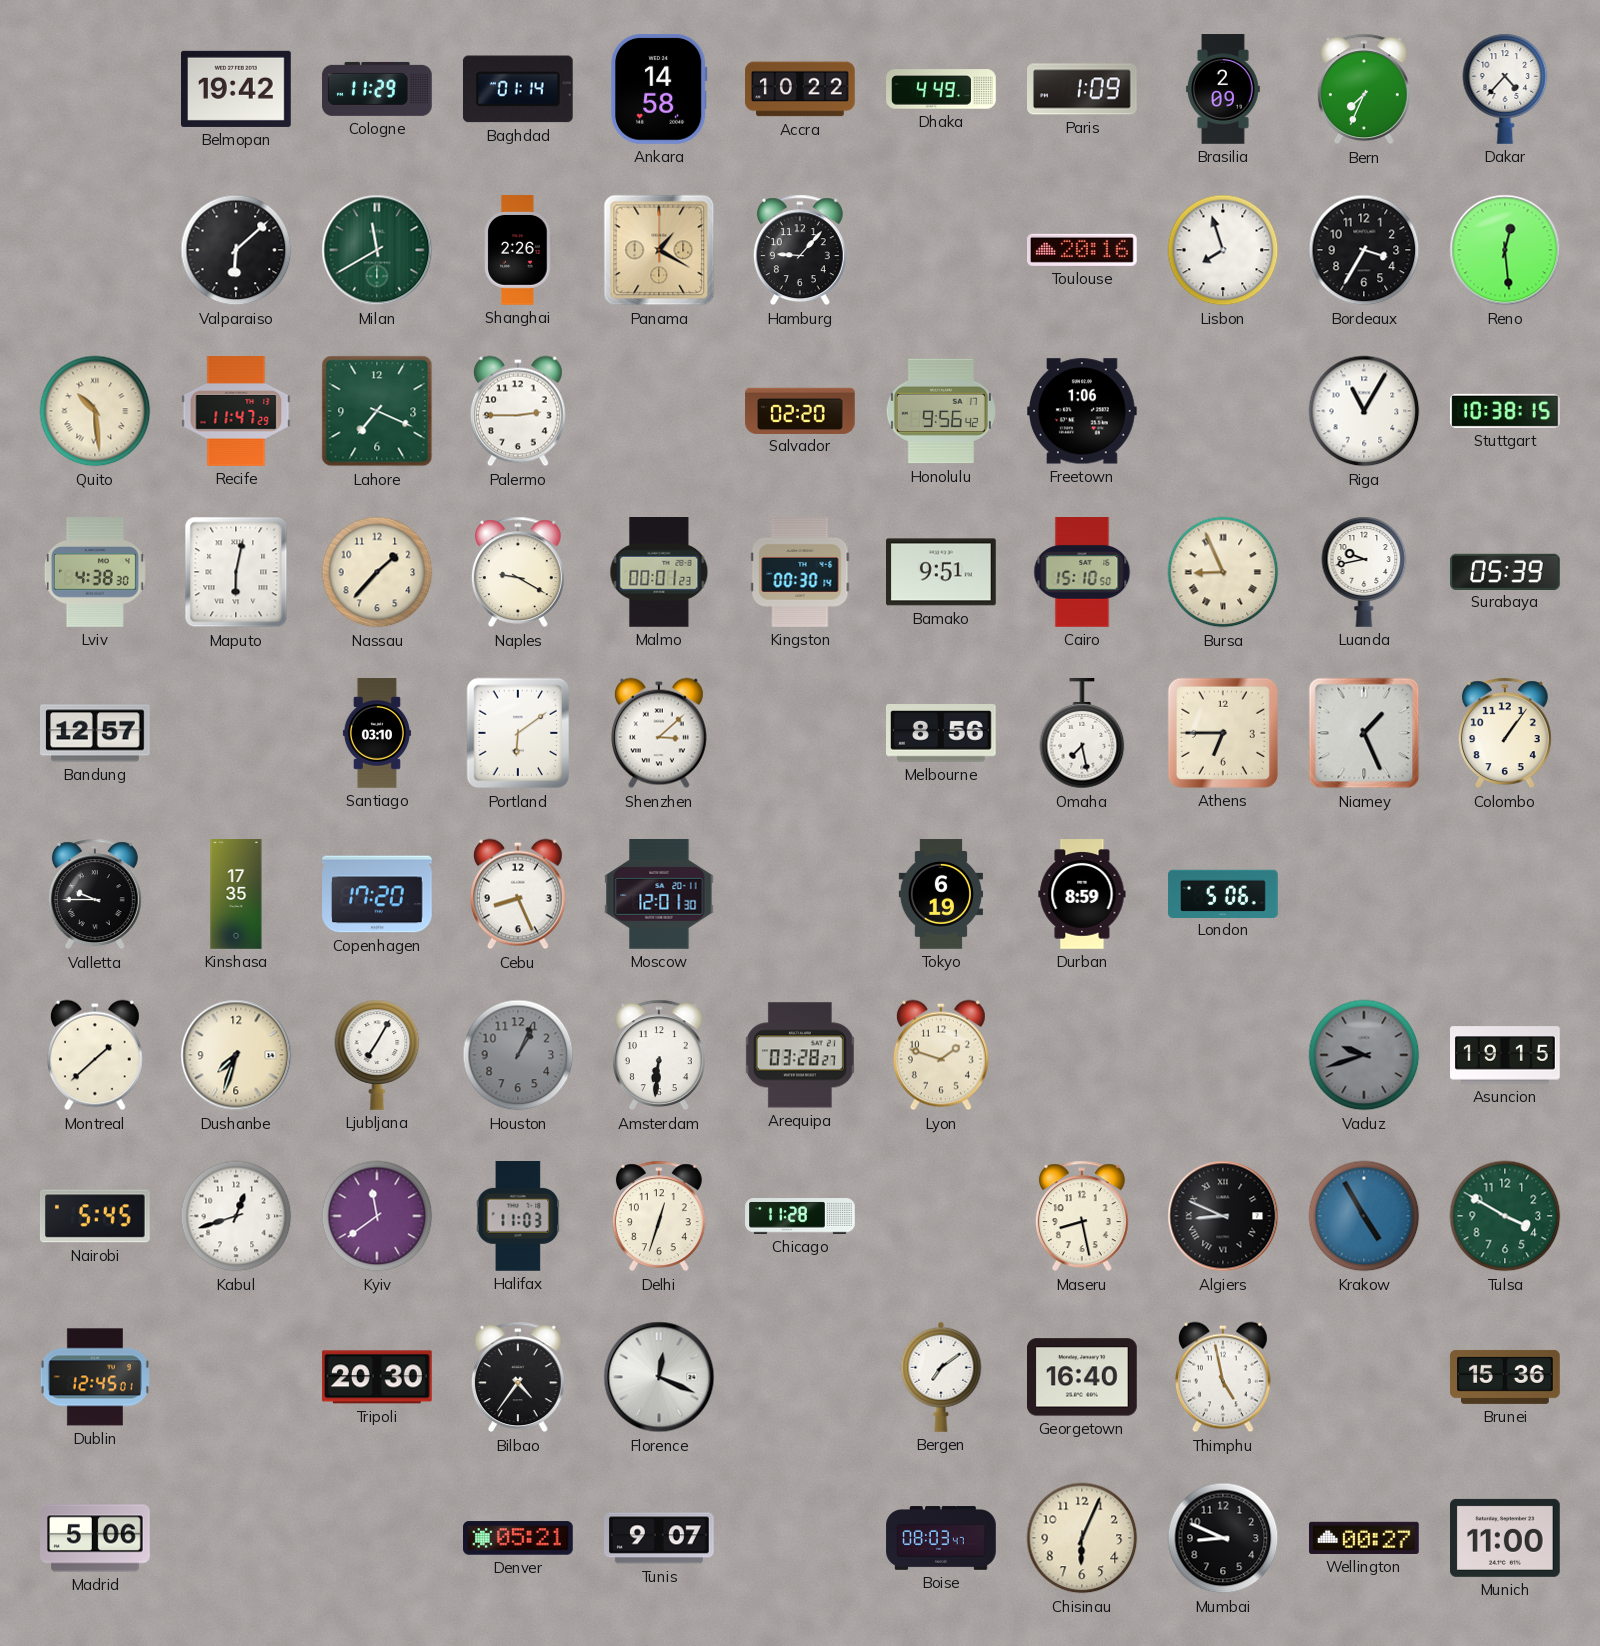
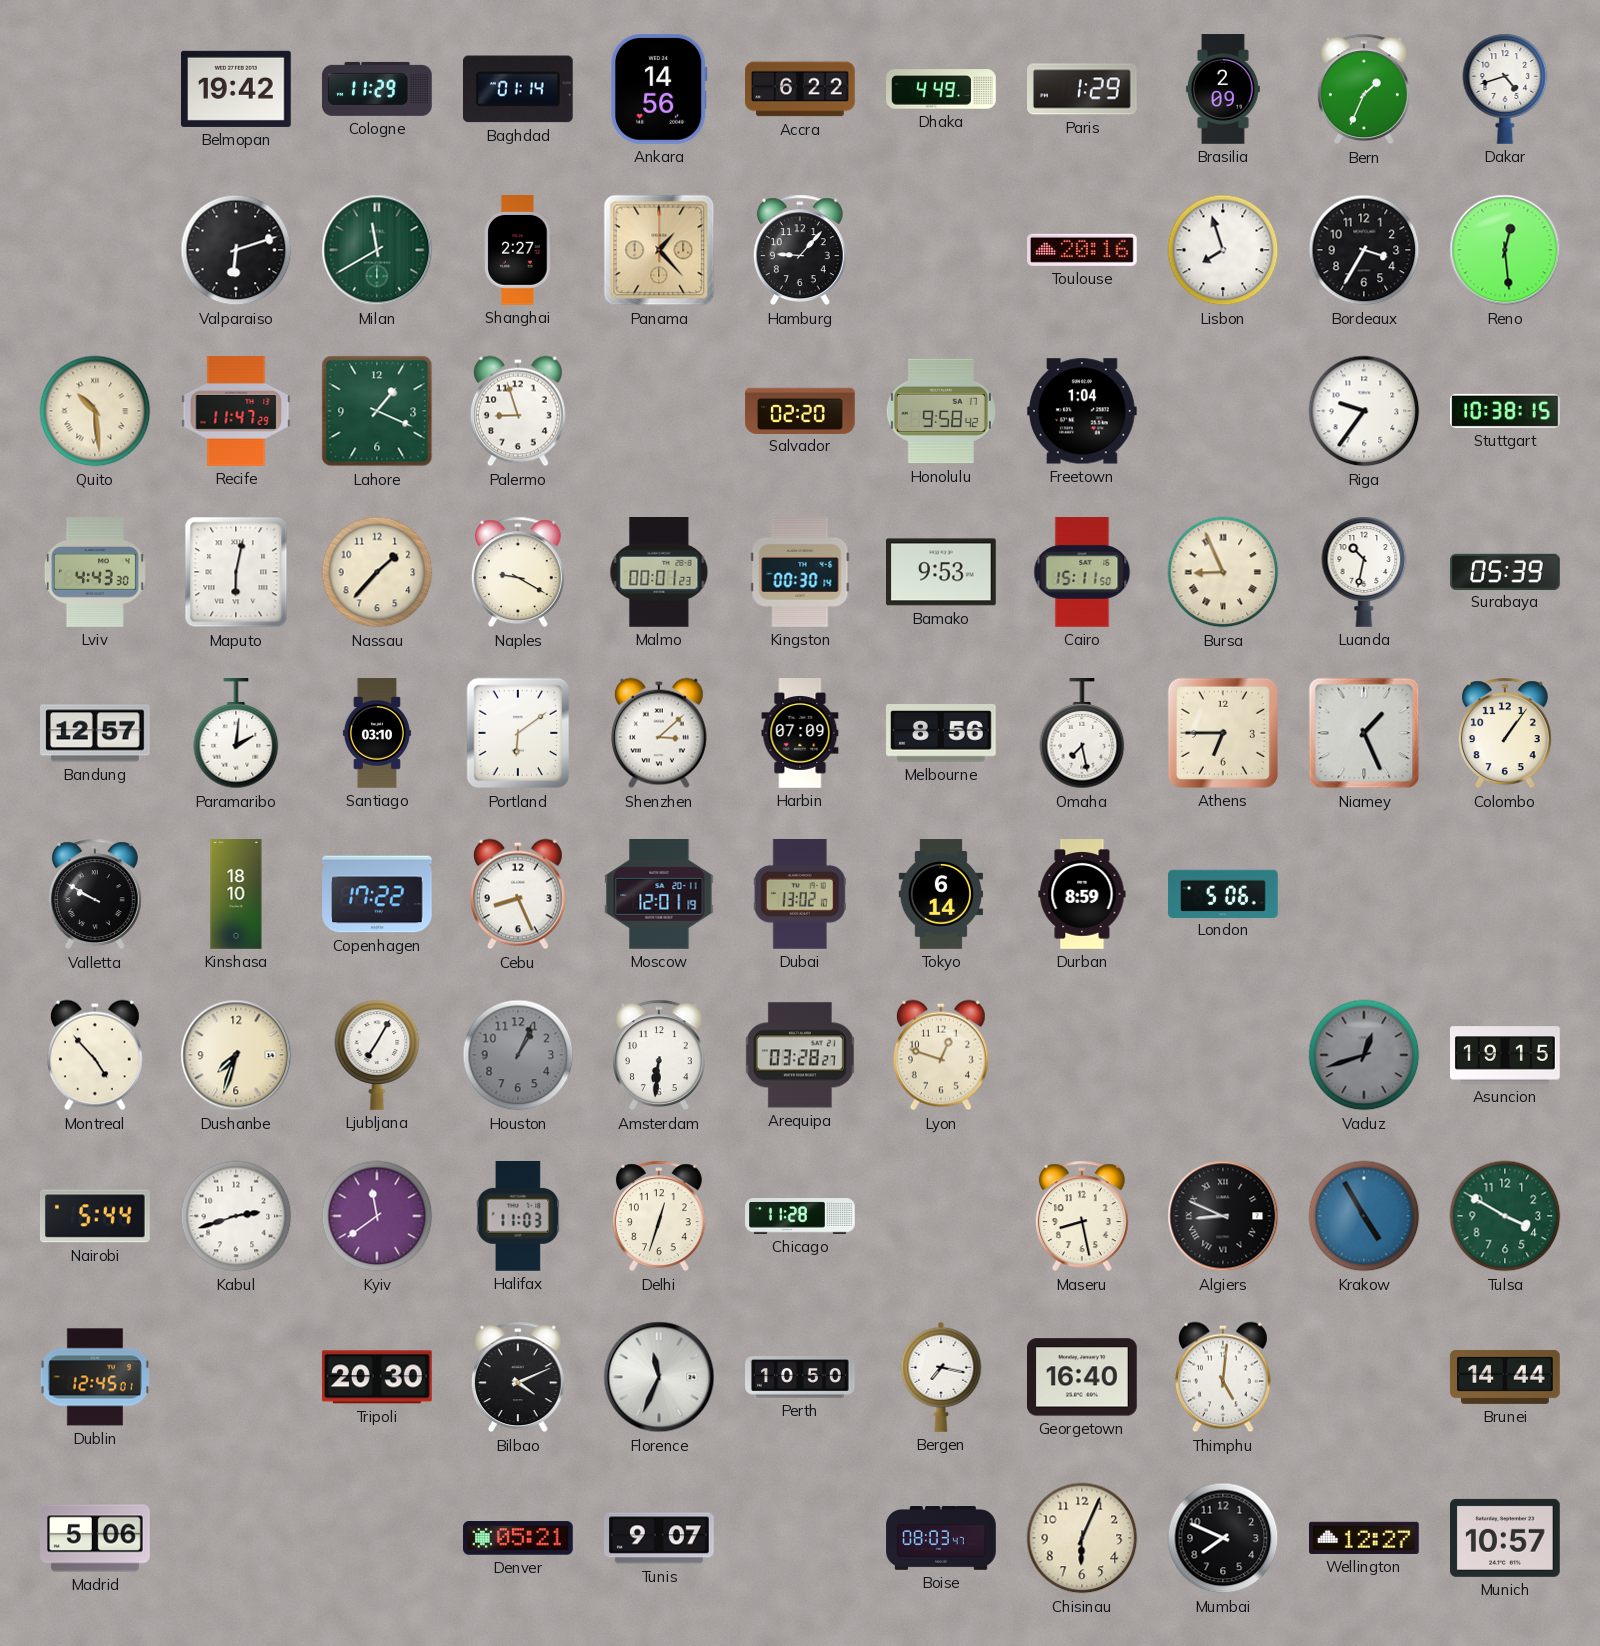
Ankara: 14:58 -> 14:56
Accra: 10:22 -> 6:22
Paris: 1:09 -> 1:29
Bern: 7:34 -> 1:34
Dakar: 4:37 -> 4:42
Valparaiso: 6:08 -> 6:12
Shanghai: 2:26 -> 2:27
Panama: 1:20 -> 1:23
Lahore: 7:19 -> 1:19
Palermo: 2:45 -> 8:57
Honolulu: 9:56 -> 9:58
Freetown: 1:06 -> 1:04
Riga: 11:05 -> 9:36
Lviv: 4:38 -> 4:43
Bamako: 9:51 -> 9:53
Cairo: 15:10 -> 15:11
Luanda: 9:43 -> 10:32
Paramaribo: none -> 2:01
Harbin: none -> 07:09
Valletta: 9:45 -> 9:50
Kinshasa: 17:35 -> 18:10
Copenhagen: 17:20 -> 17:22
Moscow: 12:01:30 -> 12:01:19
Dubai: none -> 13:02
Tokyo: 6:19 -> 6:14
Montreal: 1:38 -> 4:53
Lyon: 1:48 -> 12:48
Vaduz: 9:42 -> 12:42
Nairobi: 5:45 -> 5:44
Kabul: 12:42 -> 2:42
Bilbao: 4:36 -> 4:11
Florence: 12:19 -> 11:34
Perth: none -> 10:50
Bergen: 7:09 -> 7:17
Thimphu: 4:58 -> 5:01
Brunei: 15:36 -> 14:44
Mumbai: 8:49 -> 7:49
Wellington: 00:27 -> 12:27
Munich: 11:00 -> 10:57
